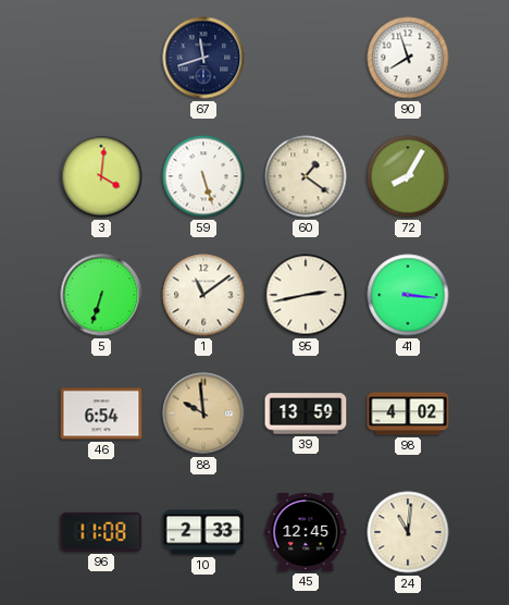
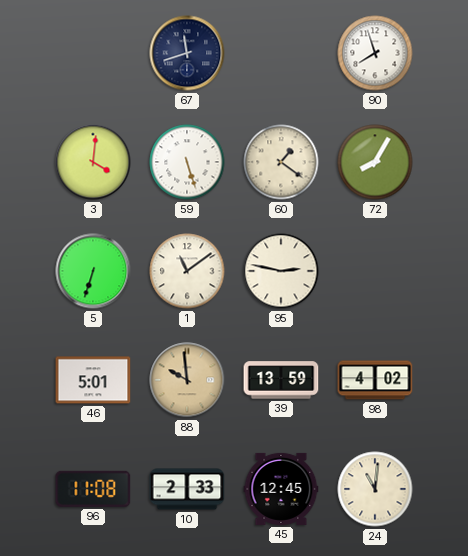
95: 2:43 -> 2:47
41: 3:16 -> none
46: 6:54 -> 5:01
